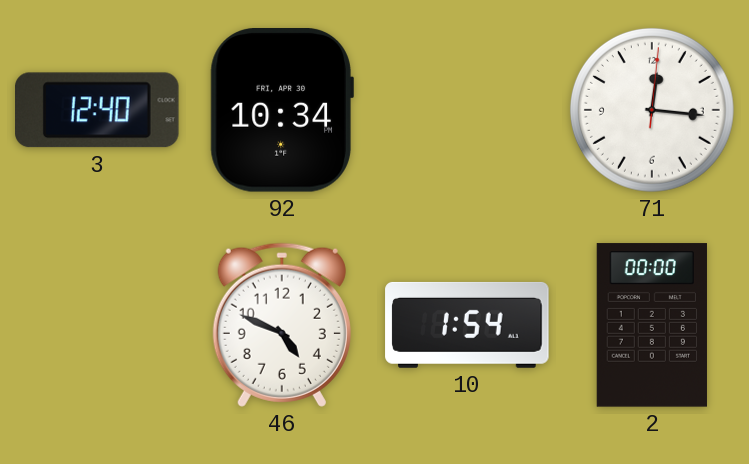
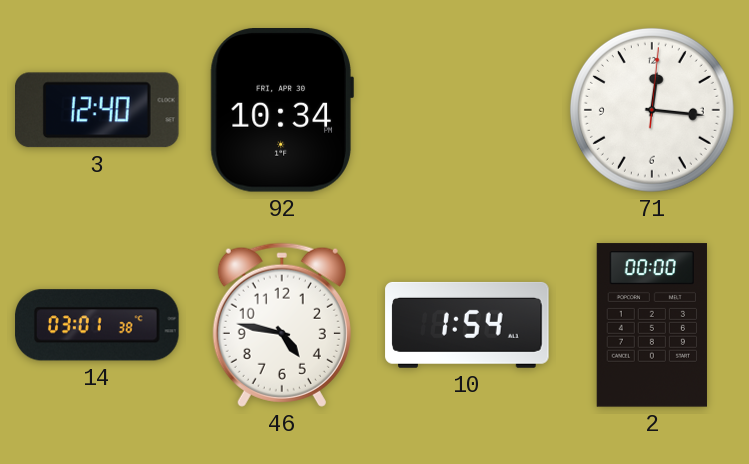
14: none -> 03:01
46: 4:49 -> 4:47
